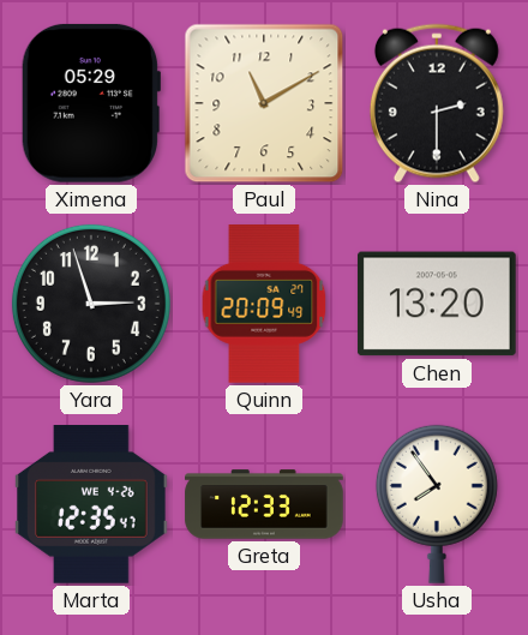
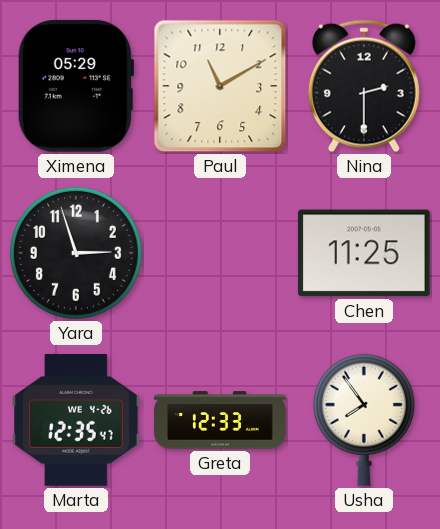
Quinn: 20:09 -> none
Chen: 13:20 -> 11:25
